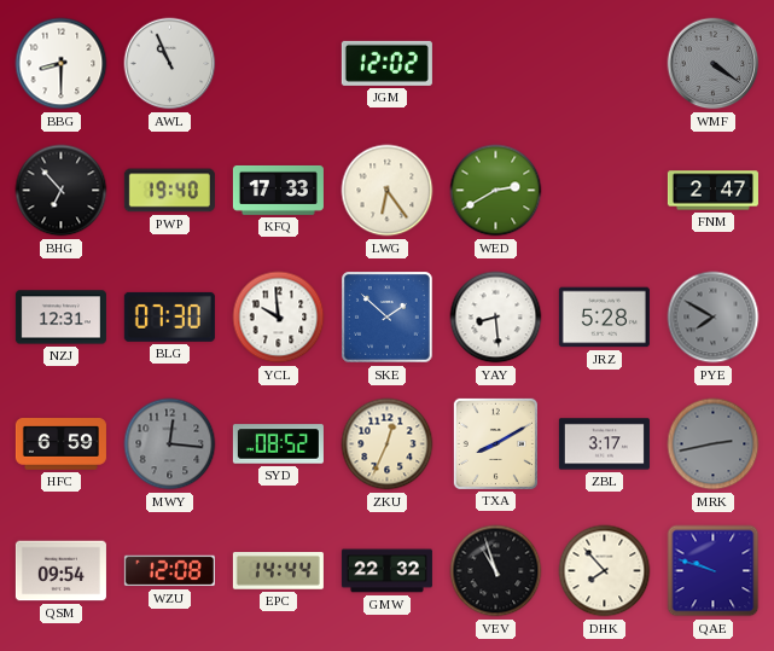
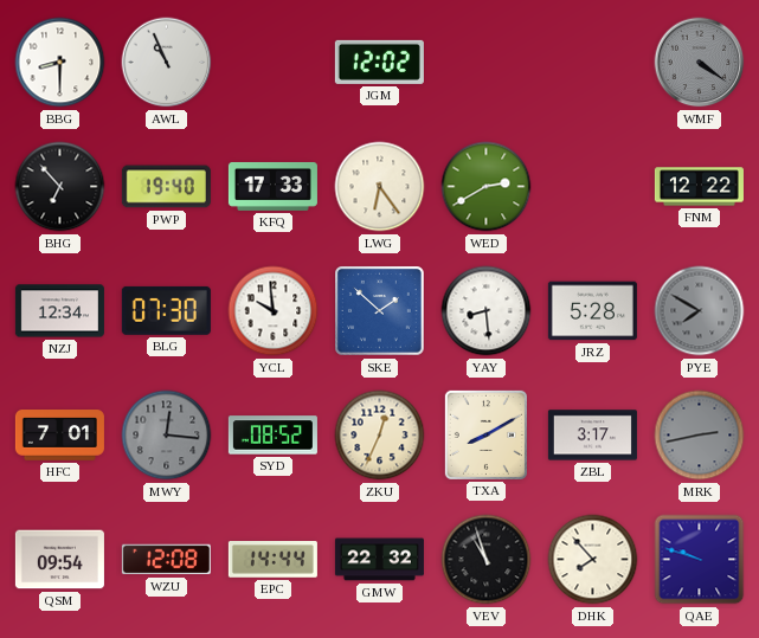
FNM: 2:47 -> 12:22
NZJ: 12:31 -> 12:34
HFC: 6:59 -> 7:01
